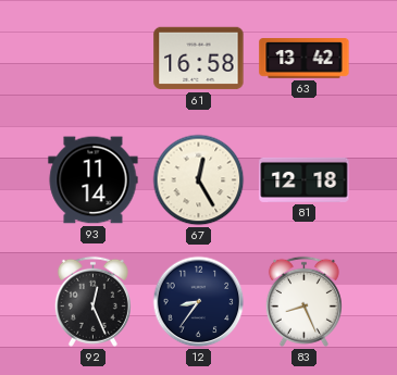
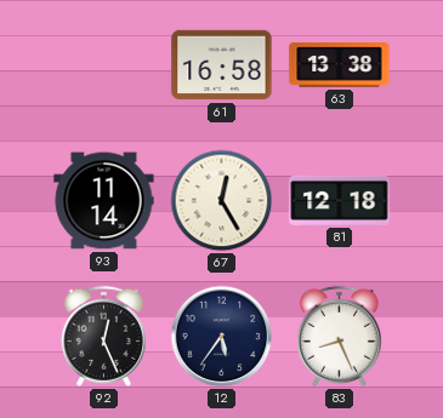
63: 13:42 -> 13:38
12: 8:36 -> 5:36
